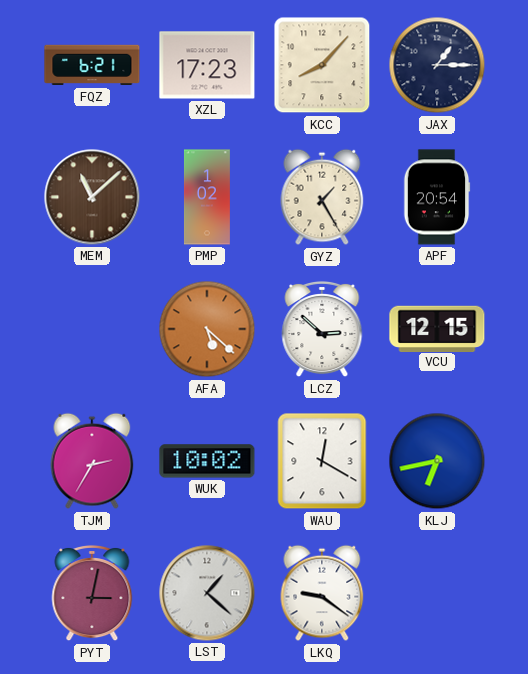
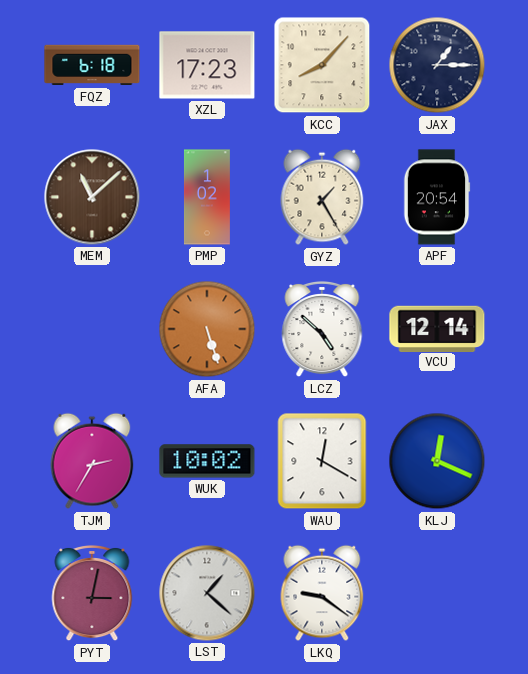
FQZ: 6:21 -> 6:18
AFA: 5:22 -> 5:27
LCZ: 2:52 -> 4:52
VCU: 12:15 -> 12:14
KLJ: 6:43 -> 12:19
